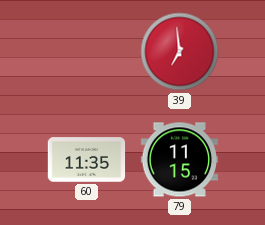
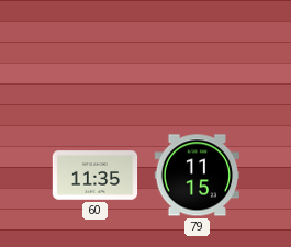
39: 6:59 -> none
